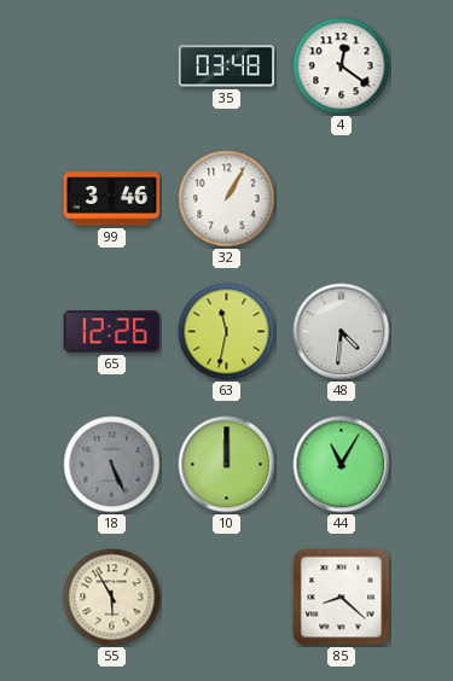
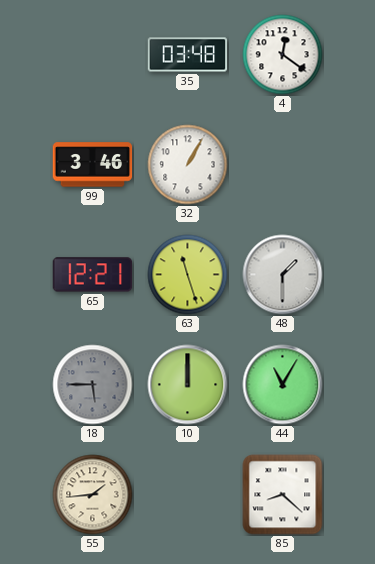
65: 12:26 -> 12:21
63: 11:32 -> 11:27
48: 4:31 -> 1:30
18: 5:26 -> 5:45
55: 5:55 -> 1:44
